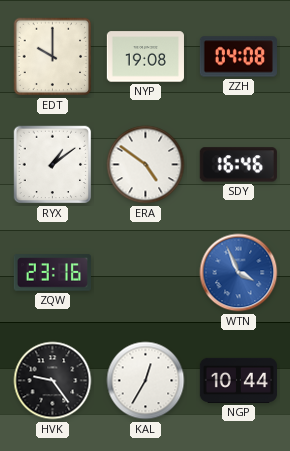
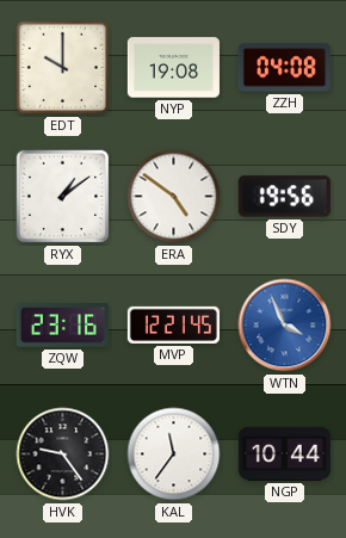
SDY: 16:46 -> 19:56
MVP: none -> 12:21
KAL: 12:35 -> 11:36
